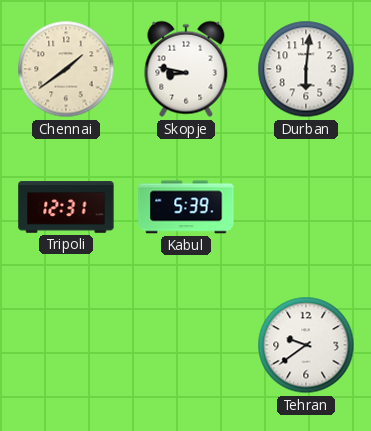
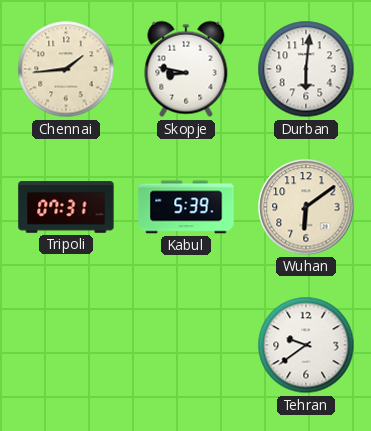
Chennai: 1:39 -> 1:44
Tripoli: 12:31 -> 07:31
Wuhan: none -> 6:09
